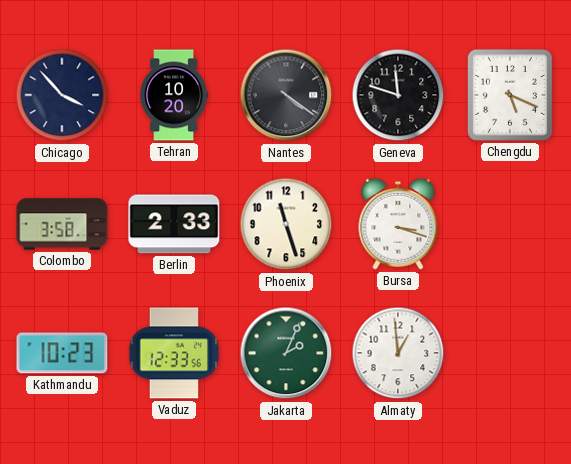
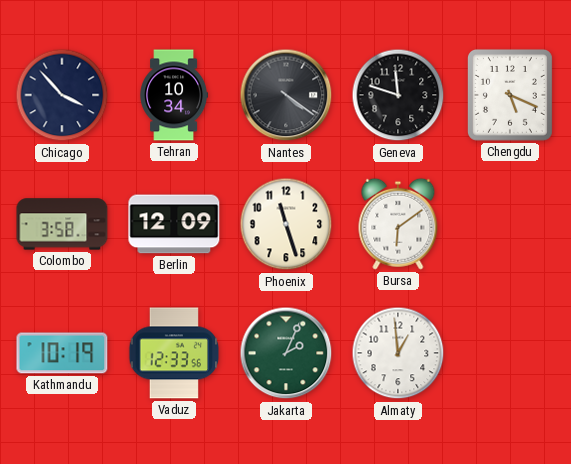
Tehran: 10:20 -> 10:34
Berlin: 2:33 -> 12:09
Bursa: 3:18 -> 6:09
Kathmandu: 10:23 -> 10:19
